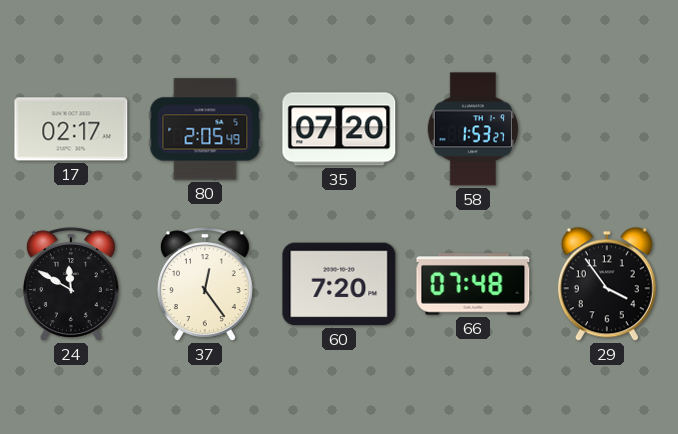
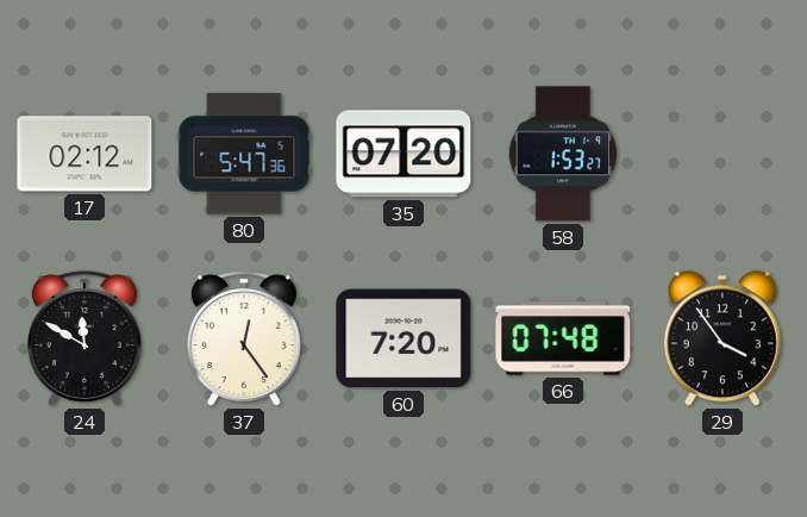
17: 02:17 -> 02:12
80: 2:05 -> 5:47
